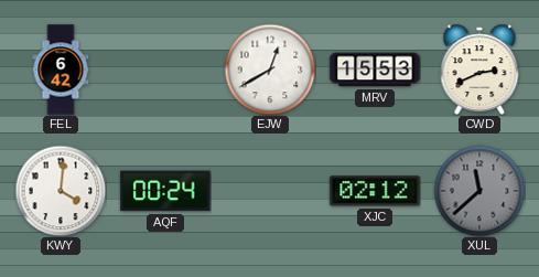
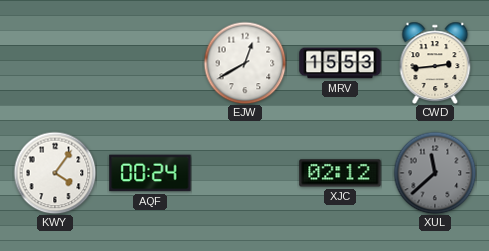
FEL: 6:42 -> none
CWD: 2:41 -> 2:44
KWY: 4:01 -> 4:06
